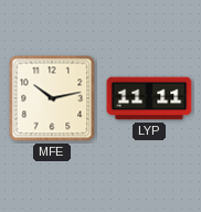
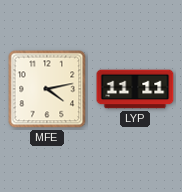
MFE: 10:13 -> 4:13
